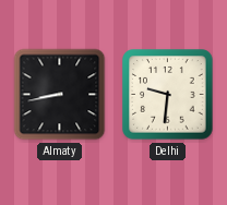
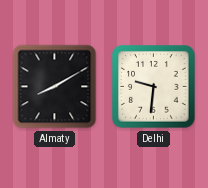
Almaty: 8:43 -> 8:10
